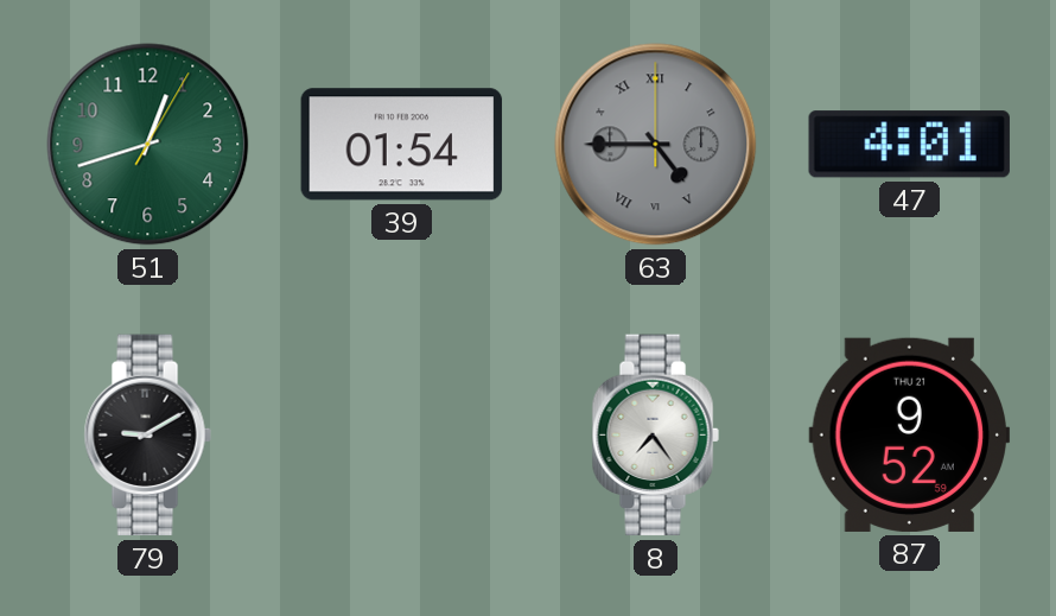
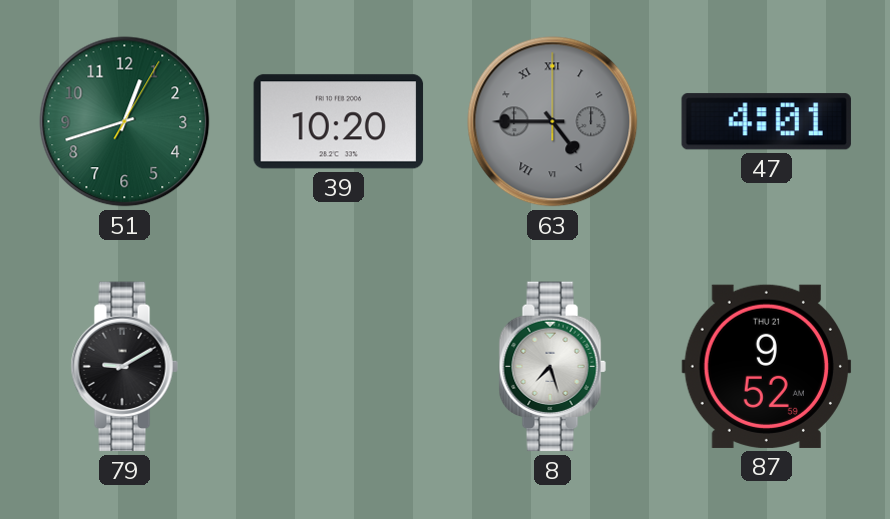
39: 01:54 -> 10:20
8: 7:24 -> 7:27
